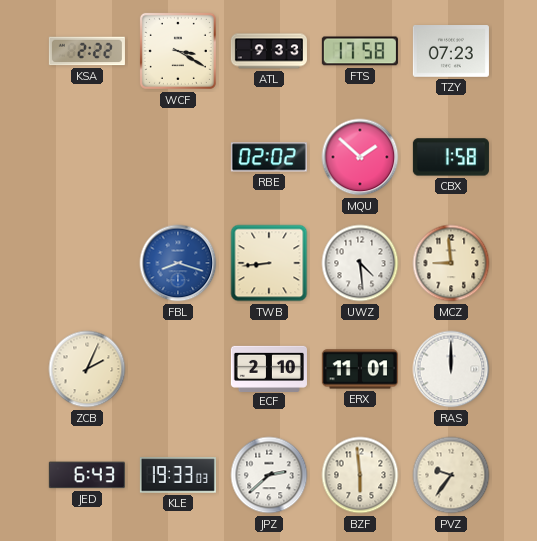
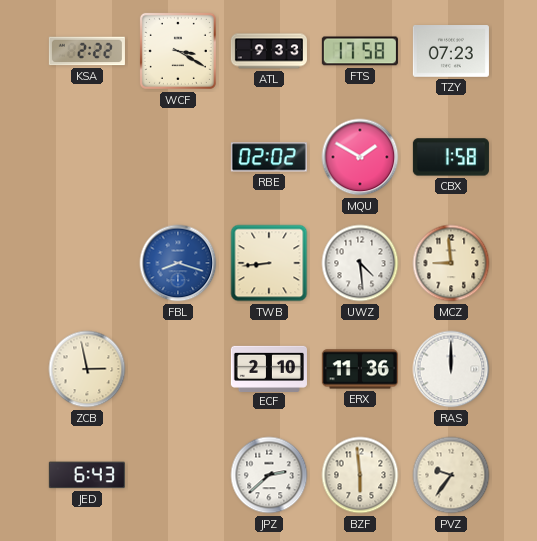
MQU: 1:52 -> 1:50
ZCB: 2:04 -> 2:58
ERX: 11:01 -> 11:36
KLE: 19:33 -> none
